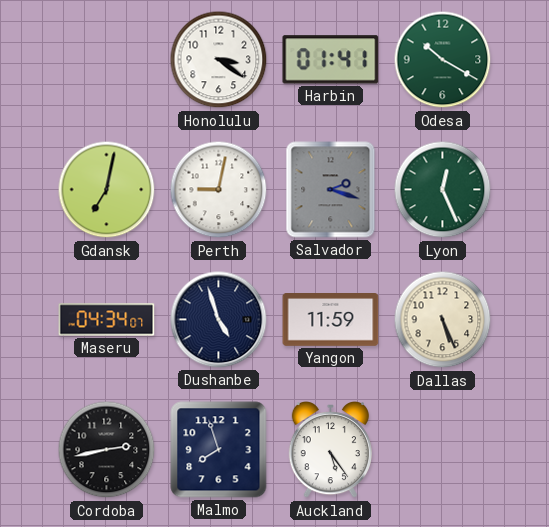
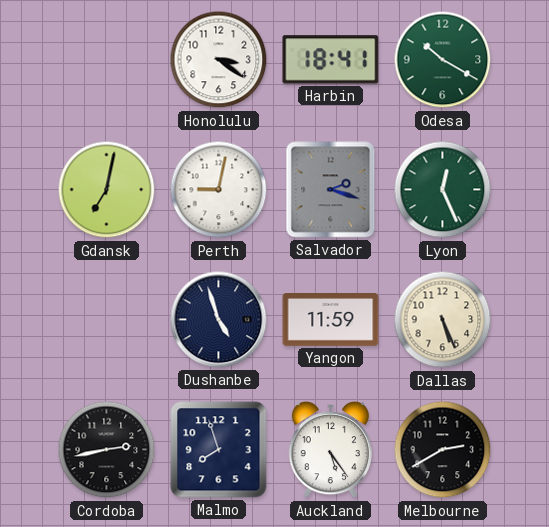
Harbin: 01:41 -> 18:41
Maseru: 04:34 -> none
Melbourne: none -> 2:40
